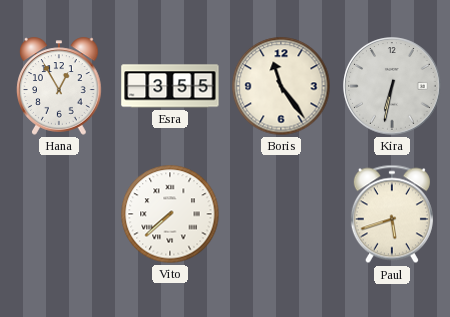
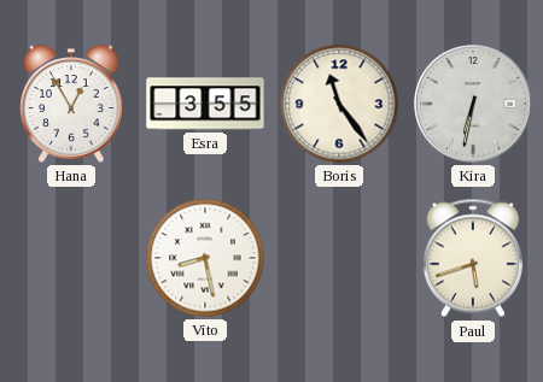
Vito: 7:38 -> 8:28
